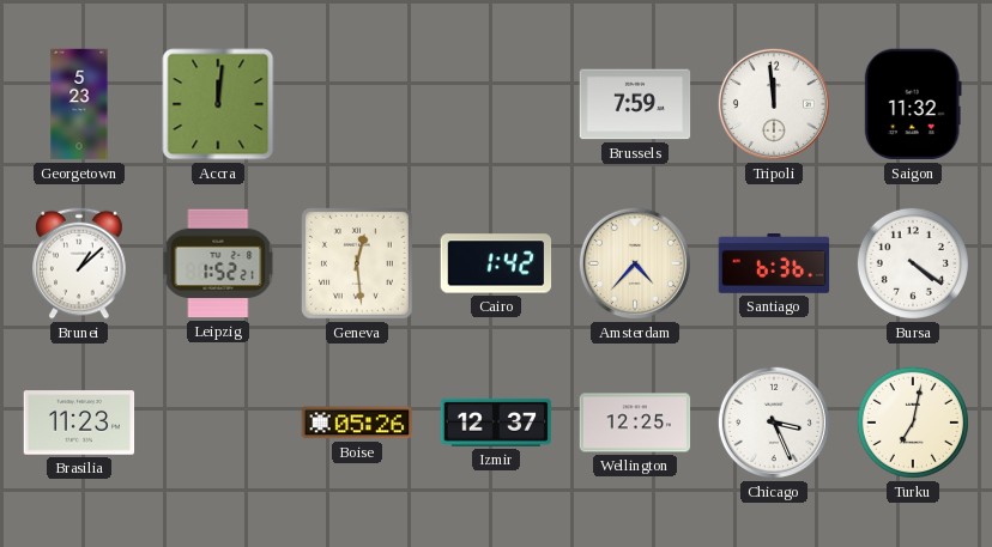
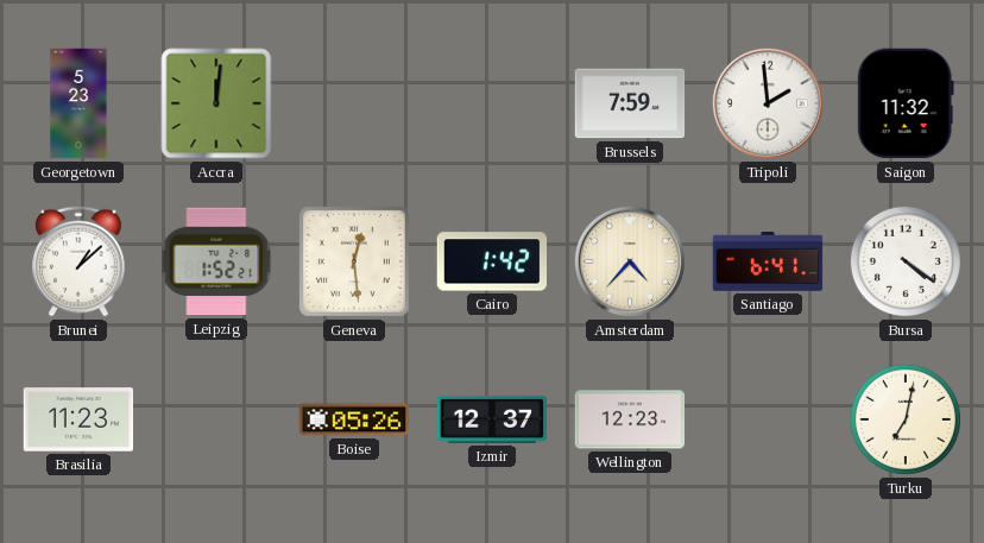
Tripoli: 11:59 -> 1:59
Santiago: 6:36 -> 6:41
Wellington: 12:25 -> 12:23
Chicago: 3:26 -> none
